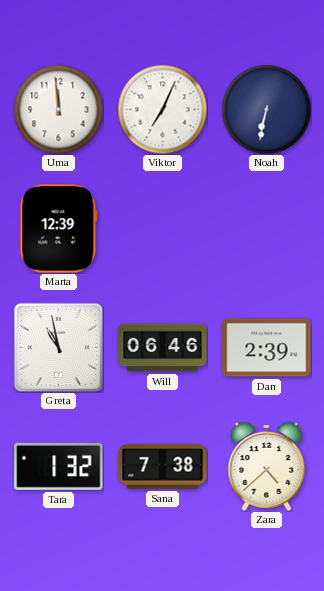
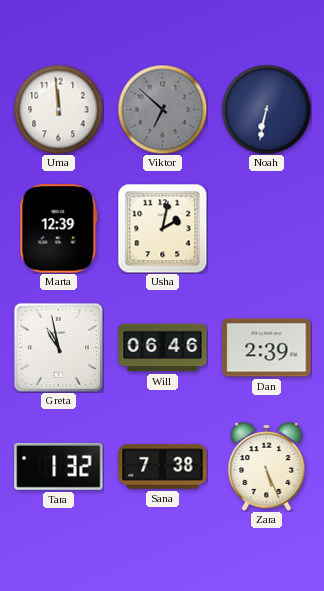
Viktor: 7:04 -> 6:52
Viktor dial: white -> grey
Usha: none -> 2:02
Zara: 4:38 -> 5:26
